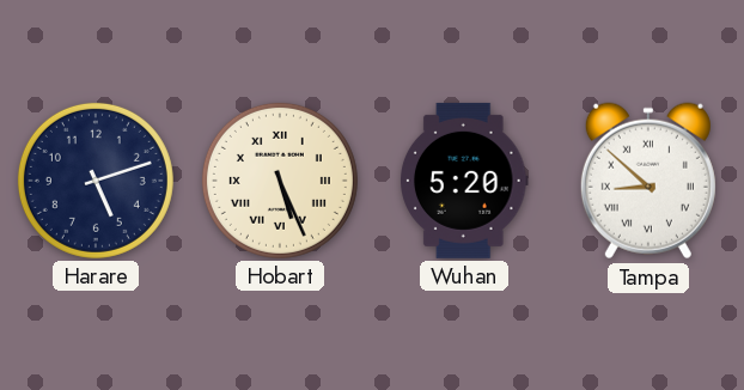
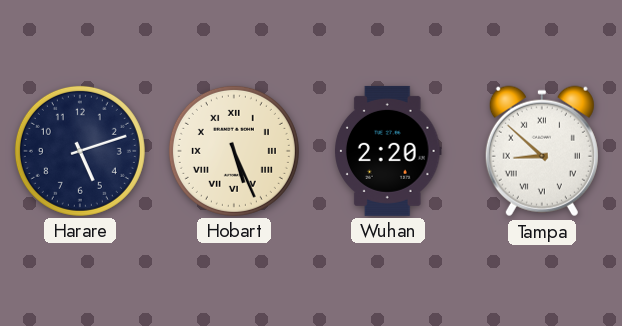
Wuhan: 5:20 -> 2:20
